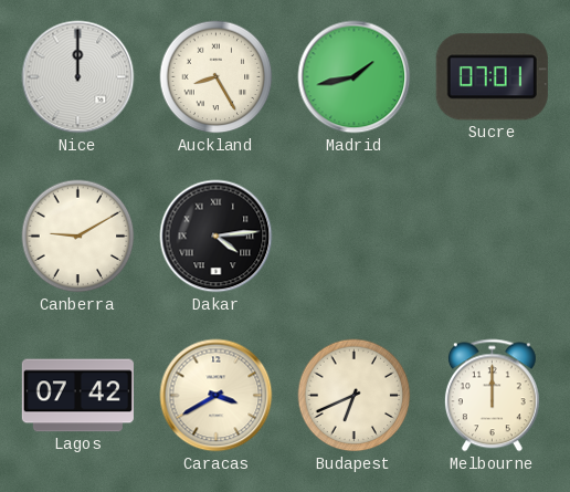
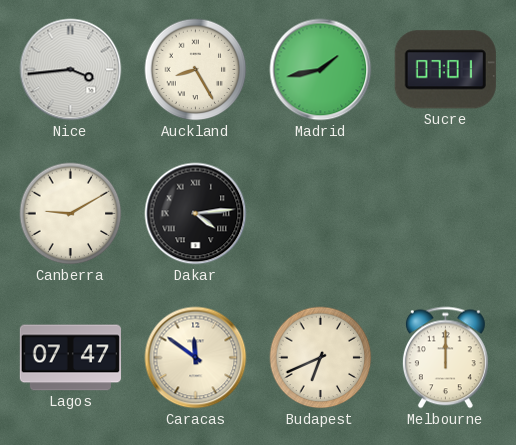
Nice: 12:00 -> 3:44
Lagos: 07:42 -> 07:47
Caracas: 3:40 -> 11:51
